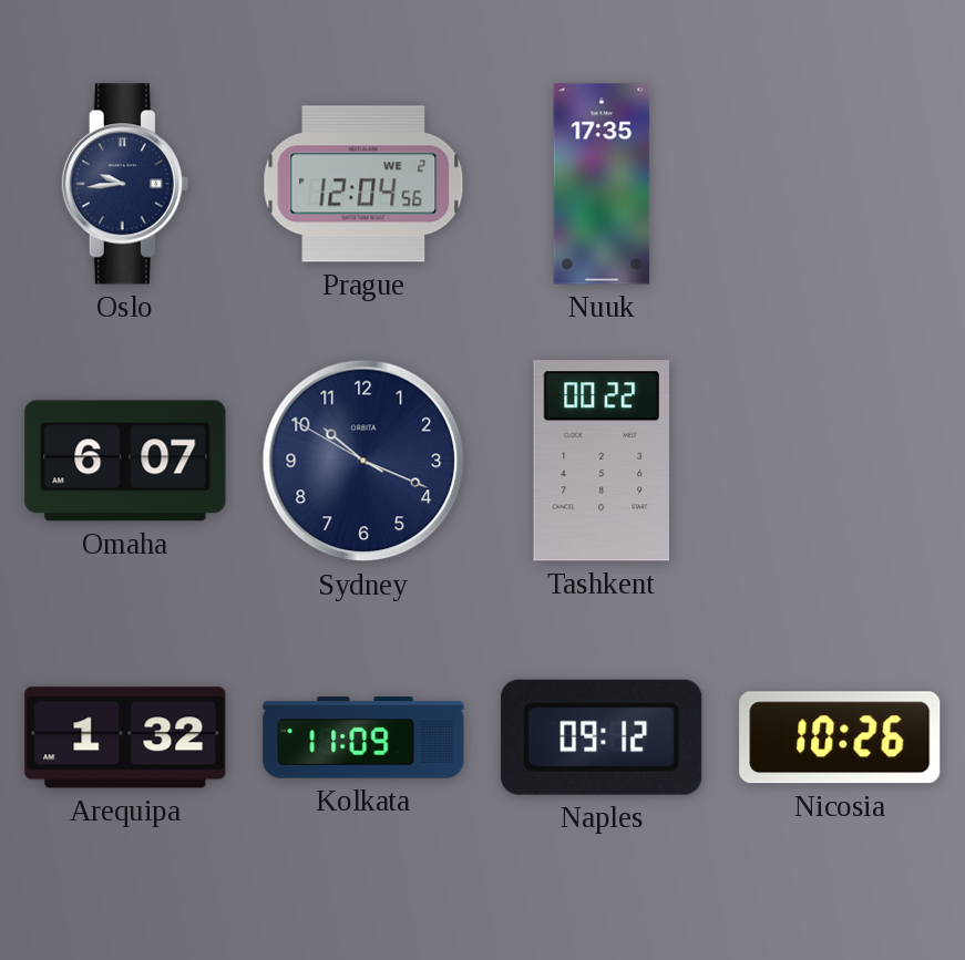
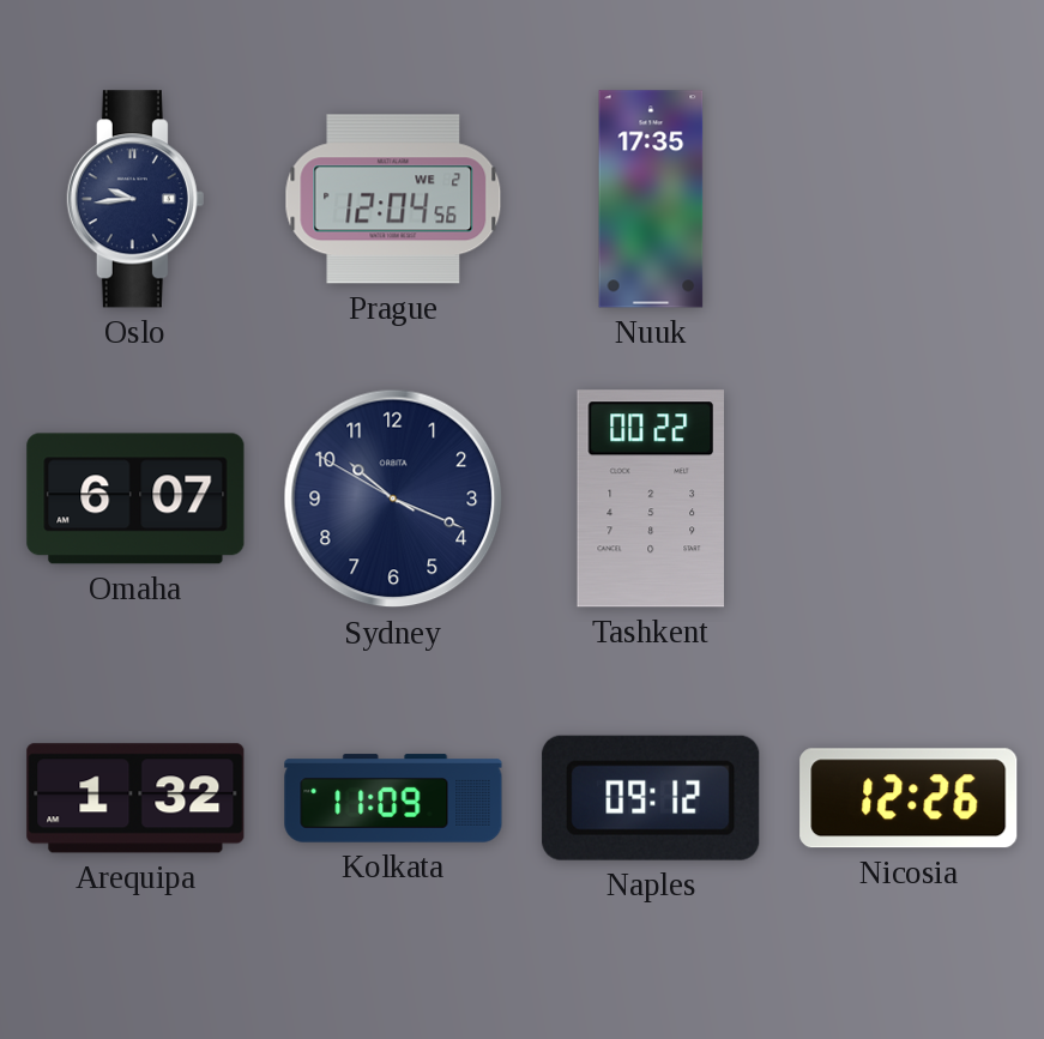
Nicosia: 10:26 -> 12:26
